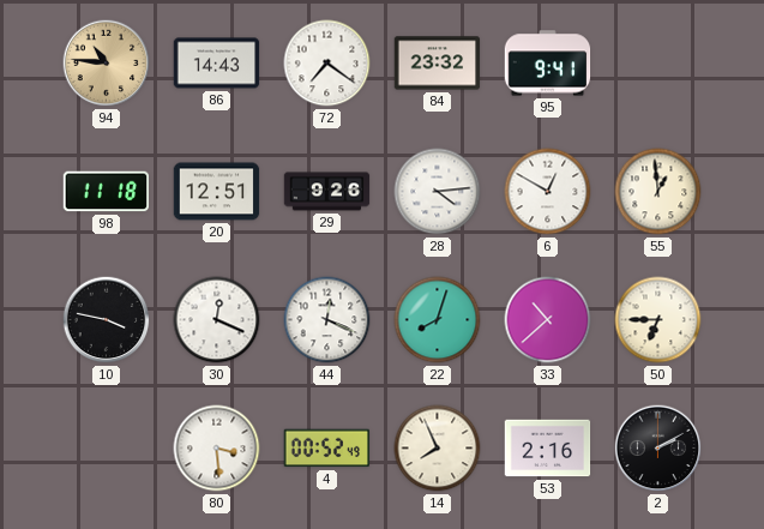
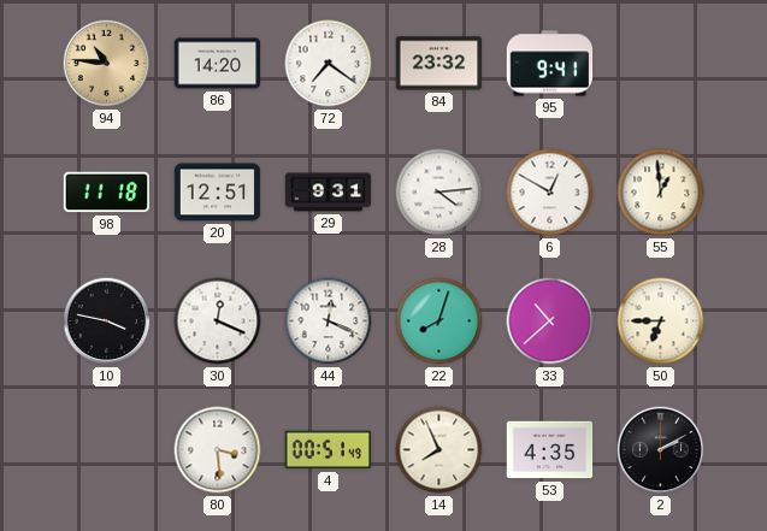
86: 14:43 -> 14:20
29: 9:26 -> 9:31
4: 00:52 -> 00:51
53: 2:16 -> 4:35
